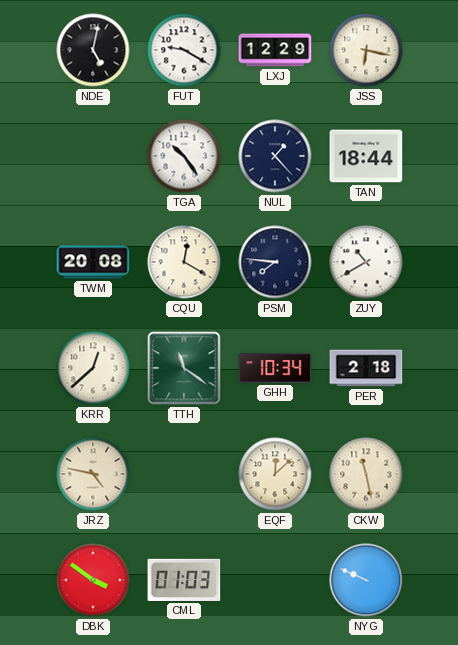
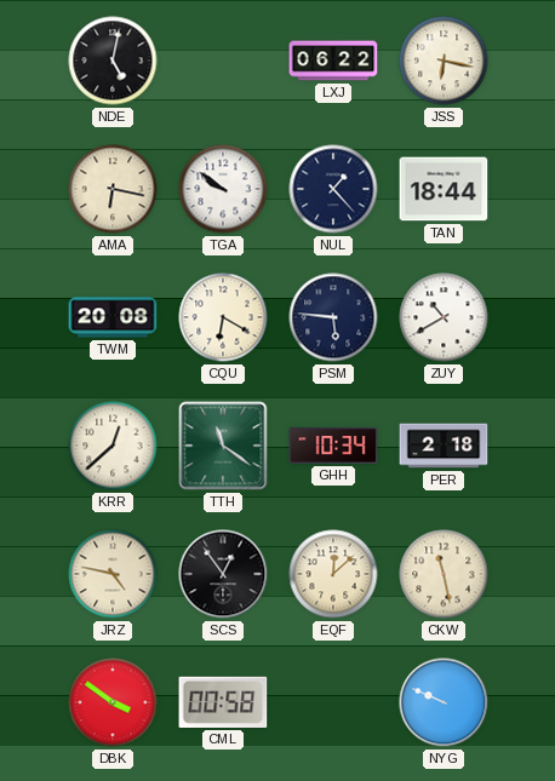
FUT: 9:20 -> none
LXJ: 12:29 -> 06:22
AMA: none -> 6:17
TGA: 10:24 -> 9:51
CQU: 12:20 -> 6:20
PSM: 7:46 -> 5:46
SCS: none -> 12:54
CML: 01:03 -> 00:58
